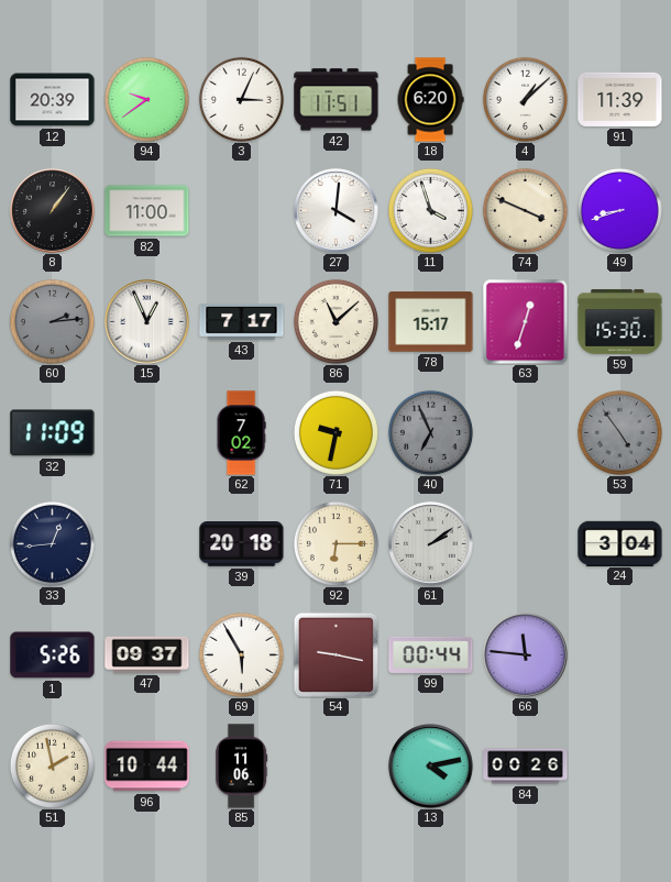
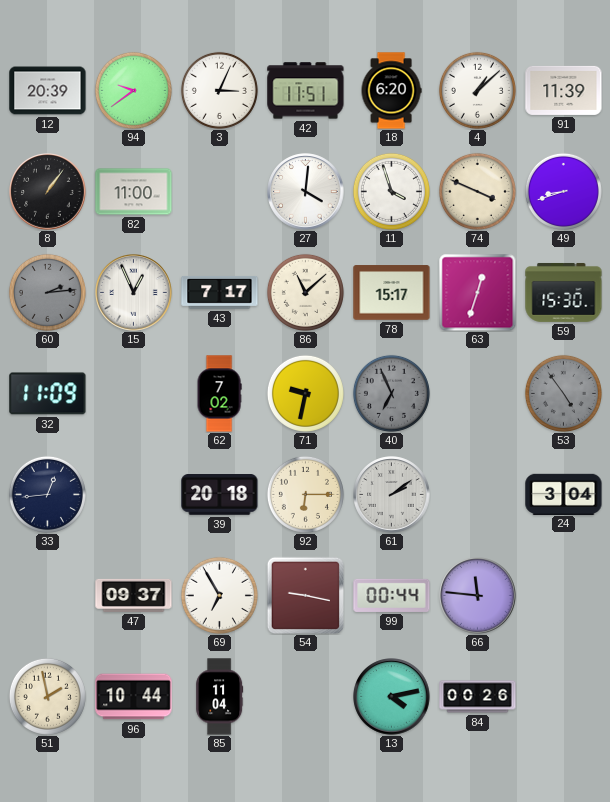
1: 5:26 -> none
69: 5:55 -> 6:55
85: 11:06 -> 11:04
